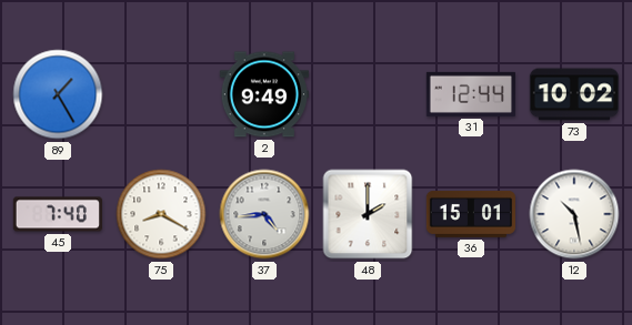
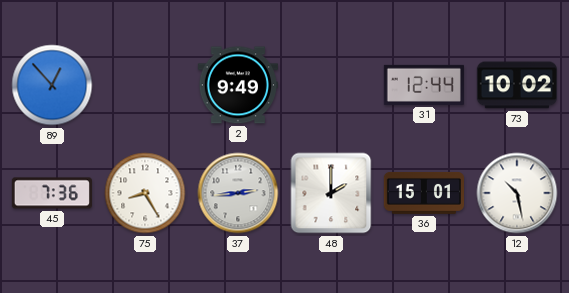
89: 1:25 -> 12:53
45: 7:40 -> 7:36
75: 8:20 -> 8:25
37: 4:44 -> 2:44
